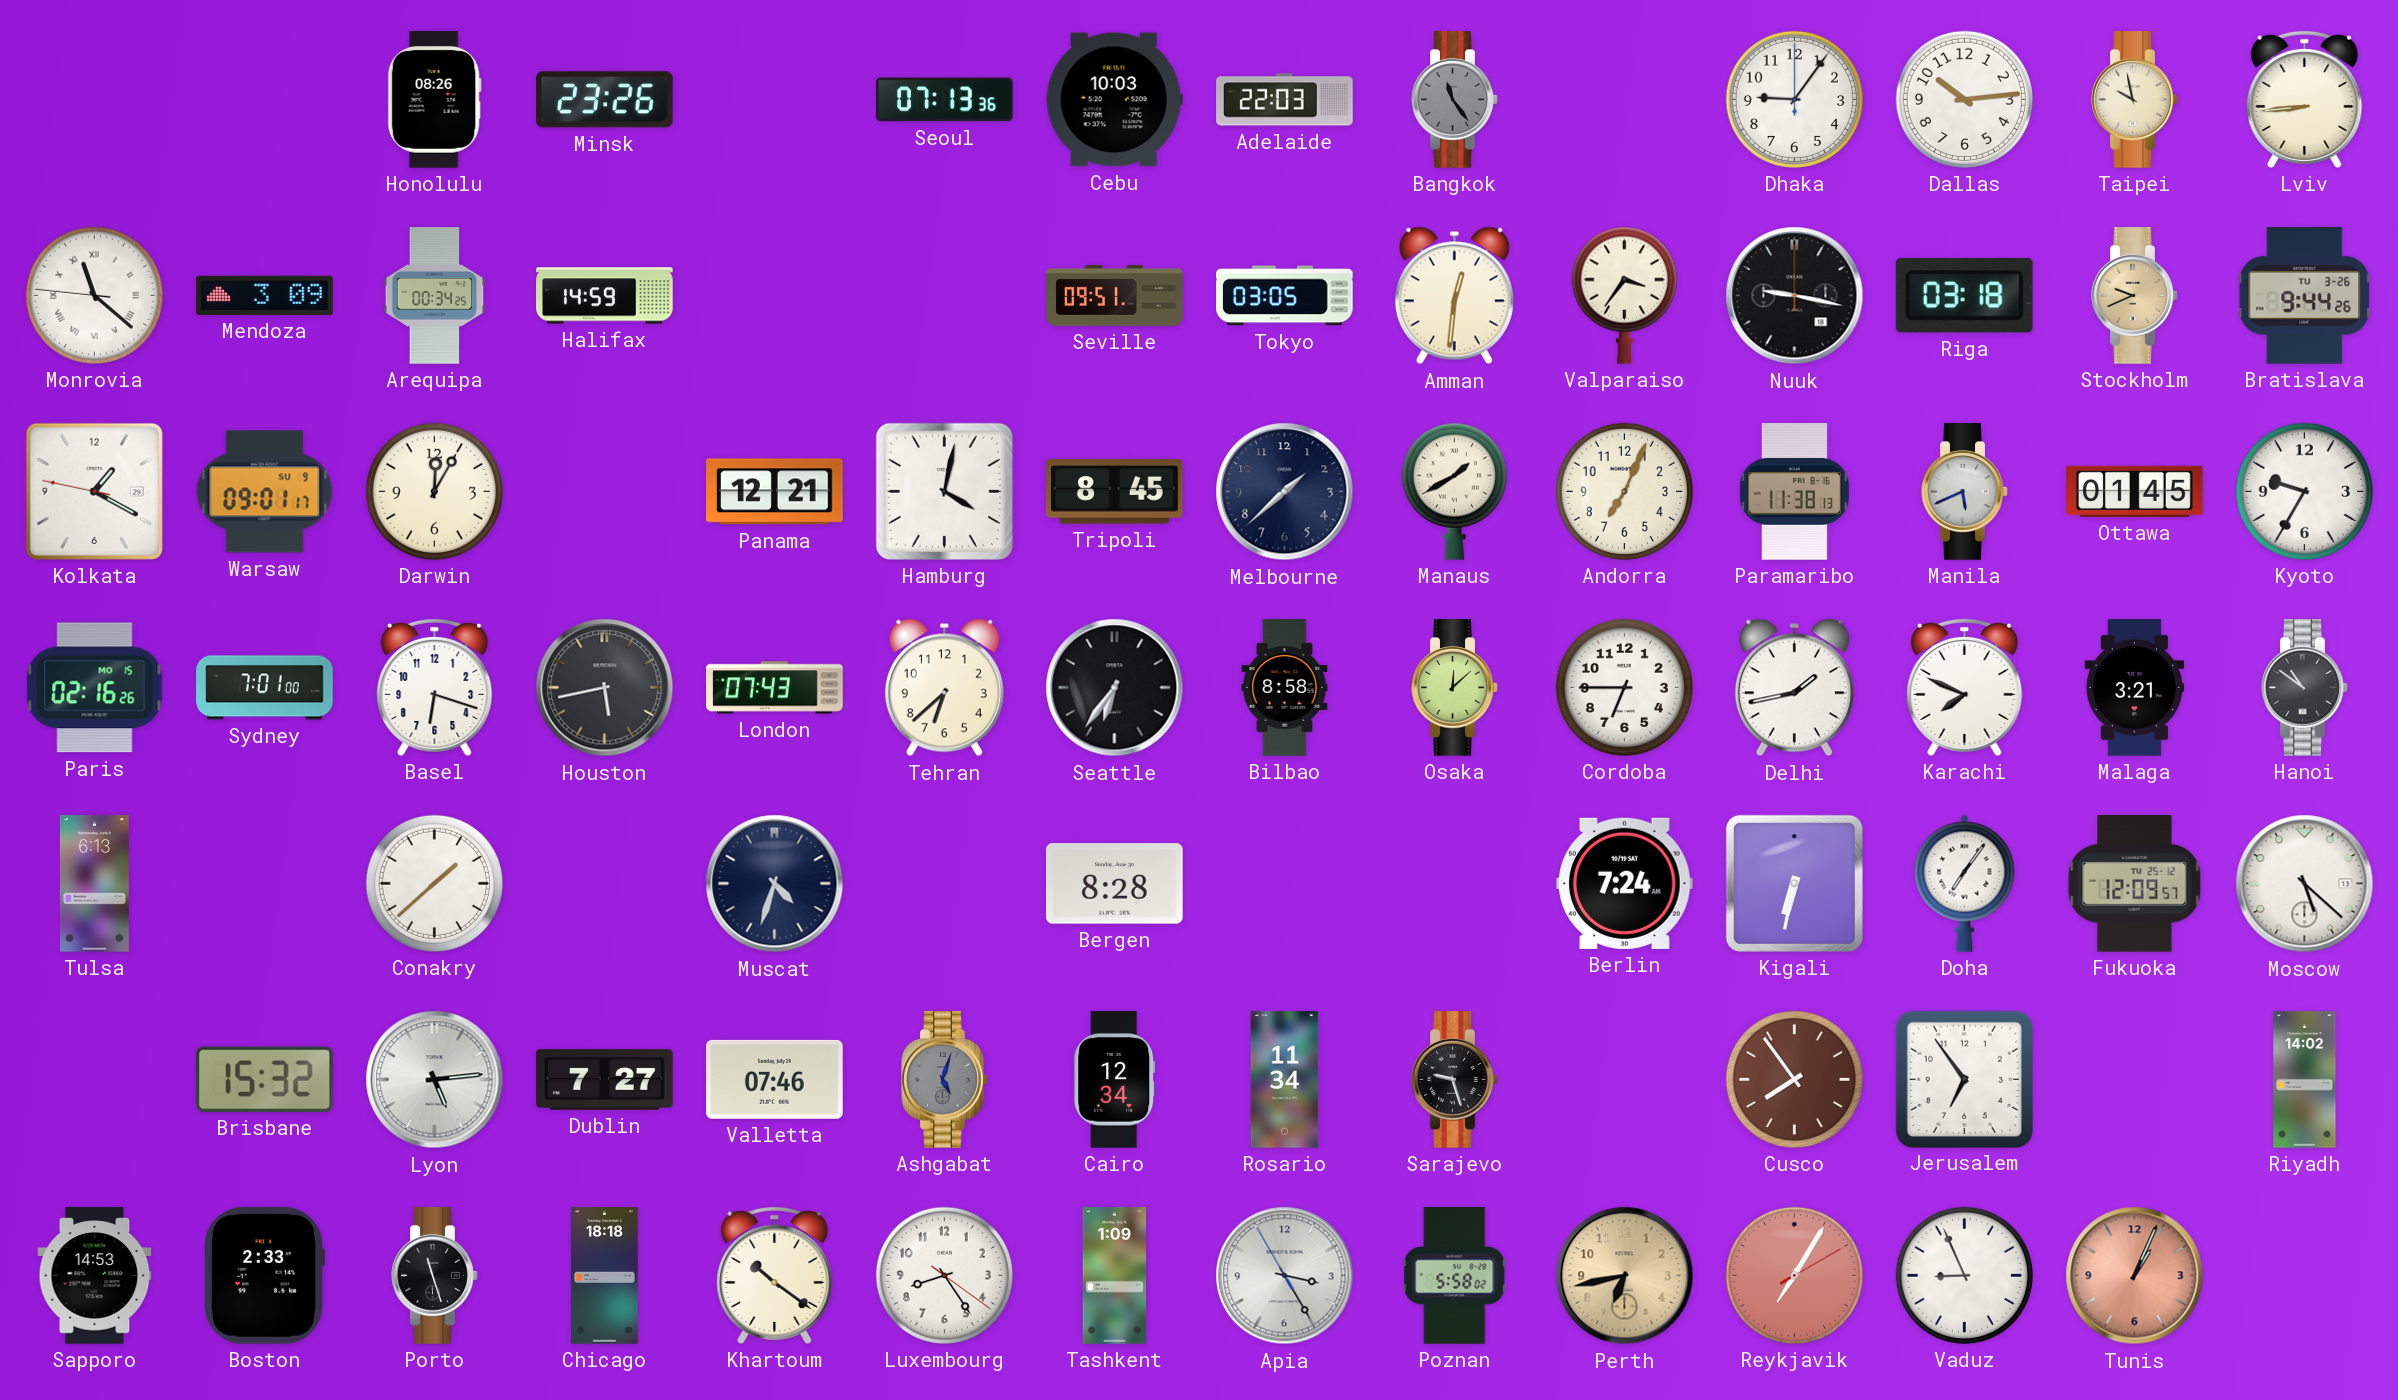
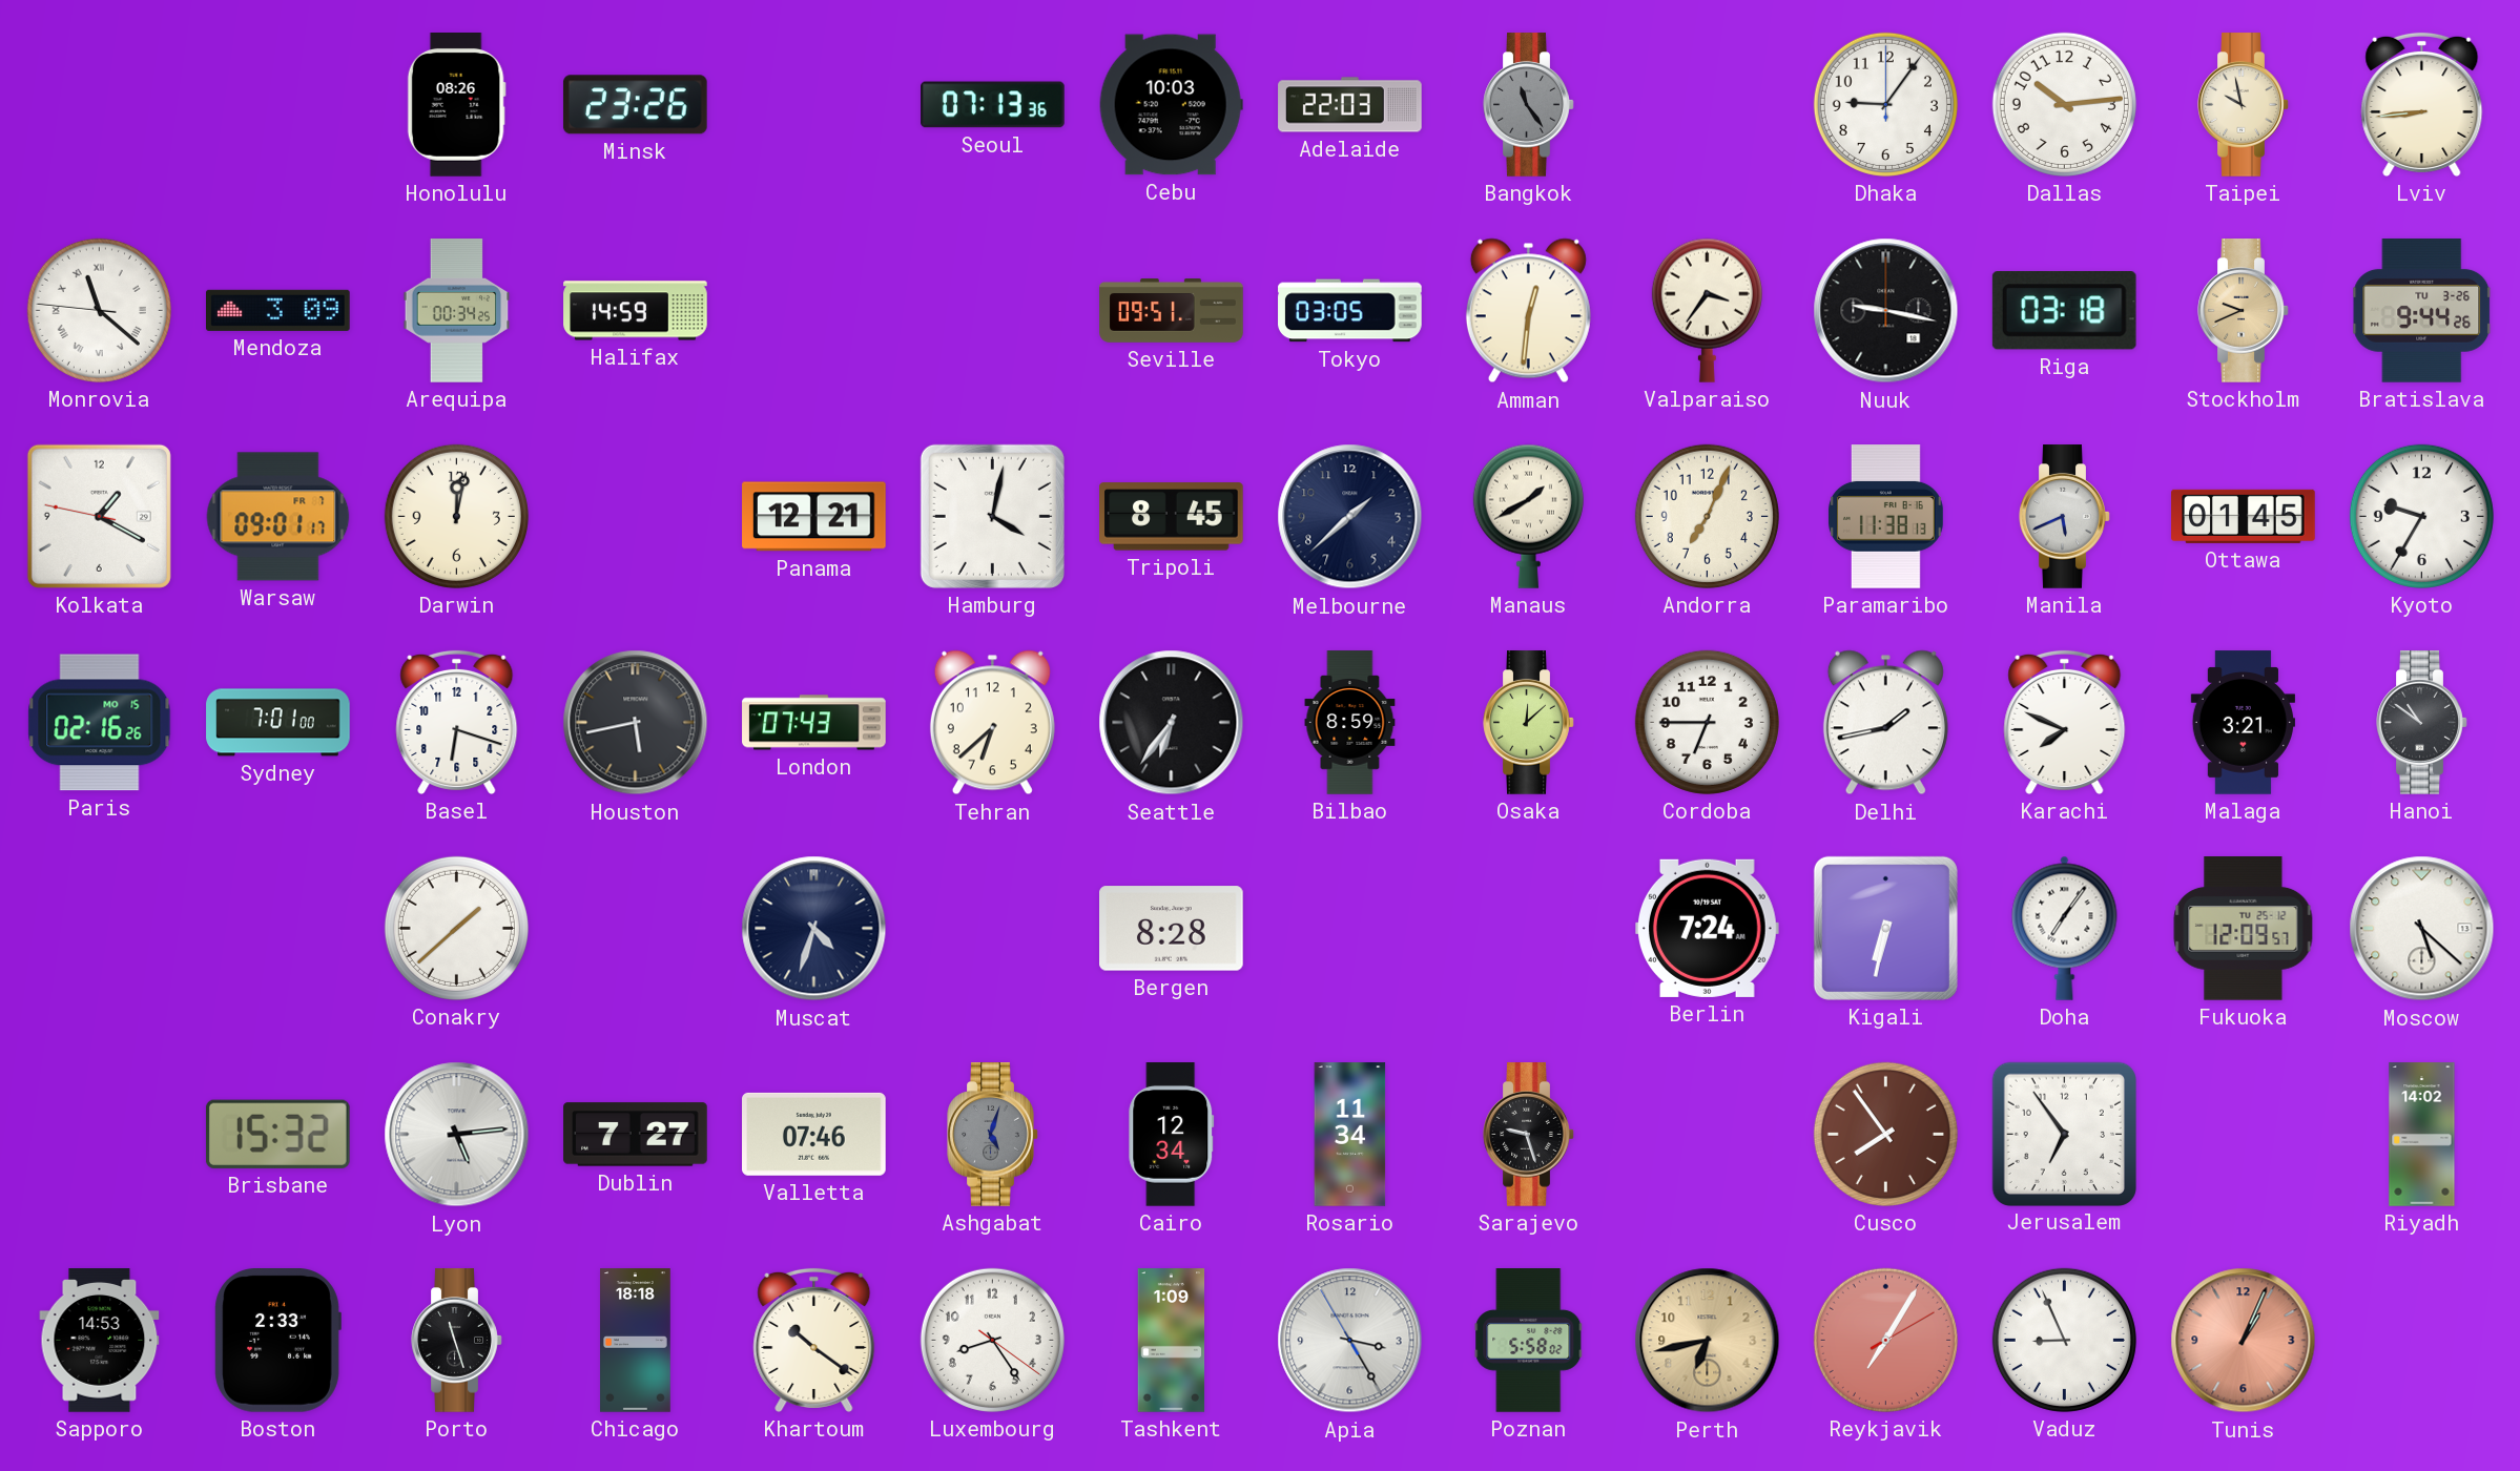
Warsaw date: SU 9 -> FR 7
Darwin: 12:05 -> 12:02
Bilbao: 8:58 -> 8:59
Tulsa: 6:13 -> none
